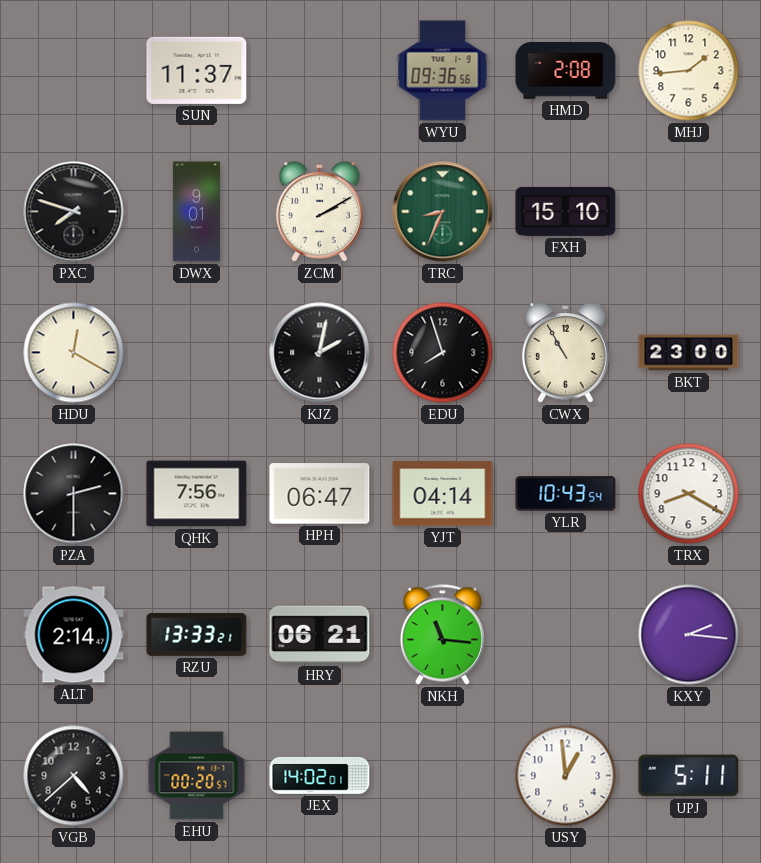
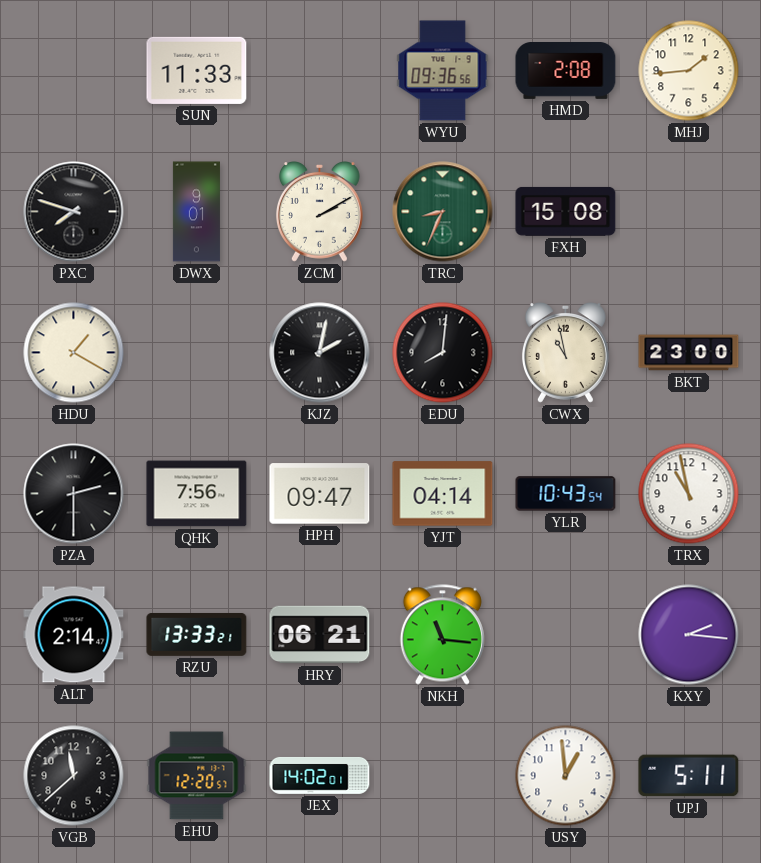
SUN: 11:37 -> 11:33
FXH: 15:10 -> 15:08
HDU: 12:20 -> 1:20
EDU: 7:57 -> 8:01
CWX: 10:55 -> 10:58
HPH: 06:47 -> 09:47
TRX: 8:20 -> 10:58
VGB: 4:38 -> 11:38
EHU: 00:20 -> 12:20
